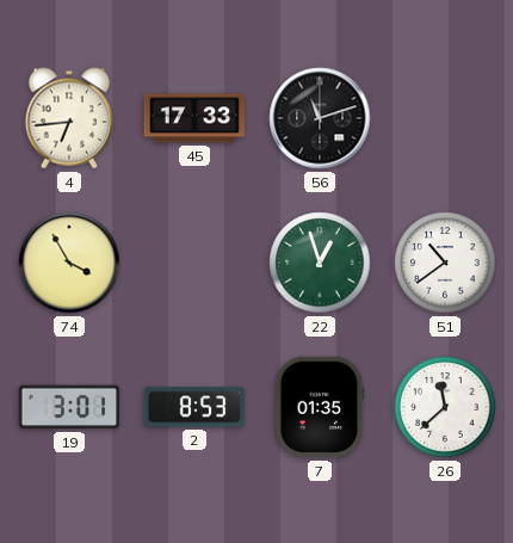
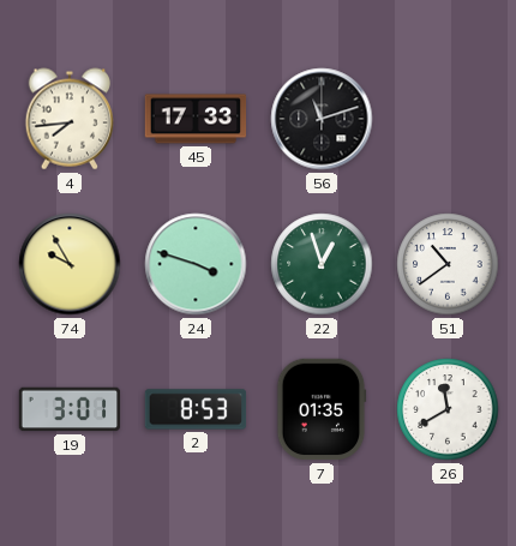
4: 6:44 -> 7:44
74: 3:55 -> 9:55
24: none -> 3:48
26: 11:38 -> 11:40
